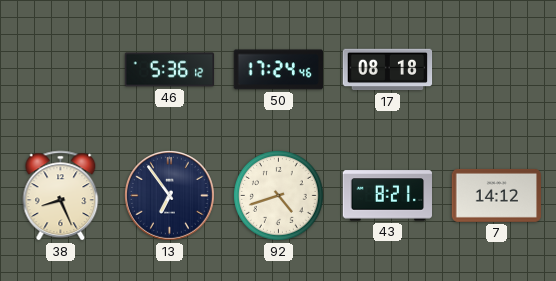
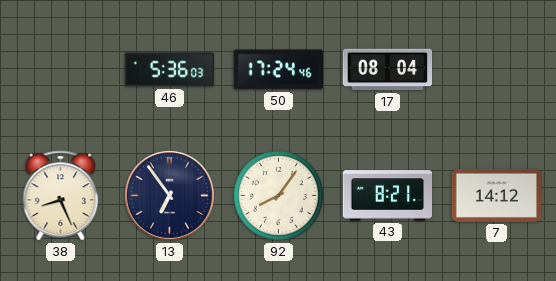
46: 5:36:12 -> 5:36:03
17: 08:18 -> 08:04
92: 4:42 -> 8:06
